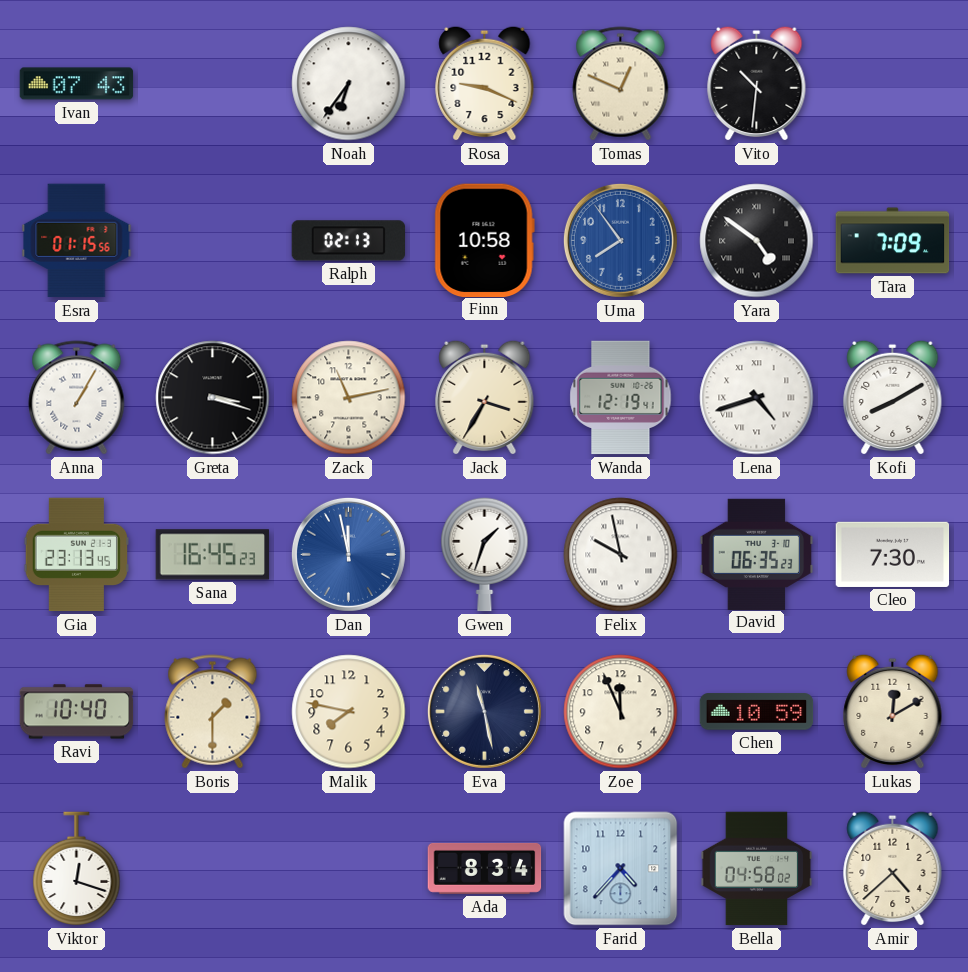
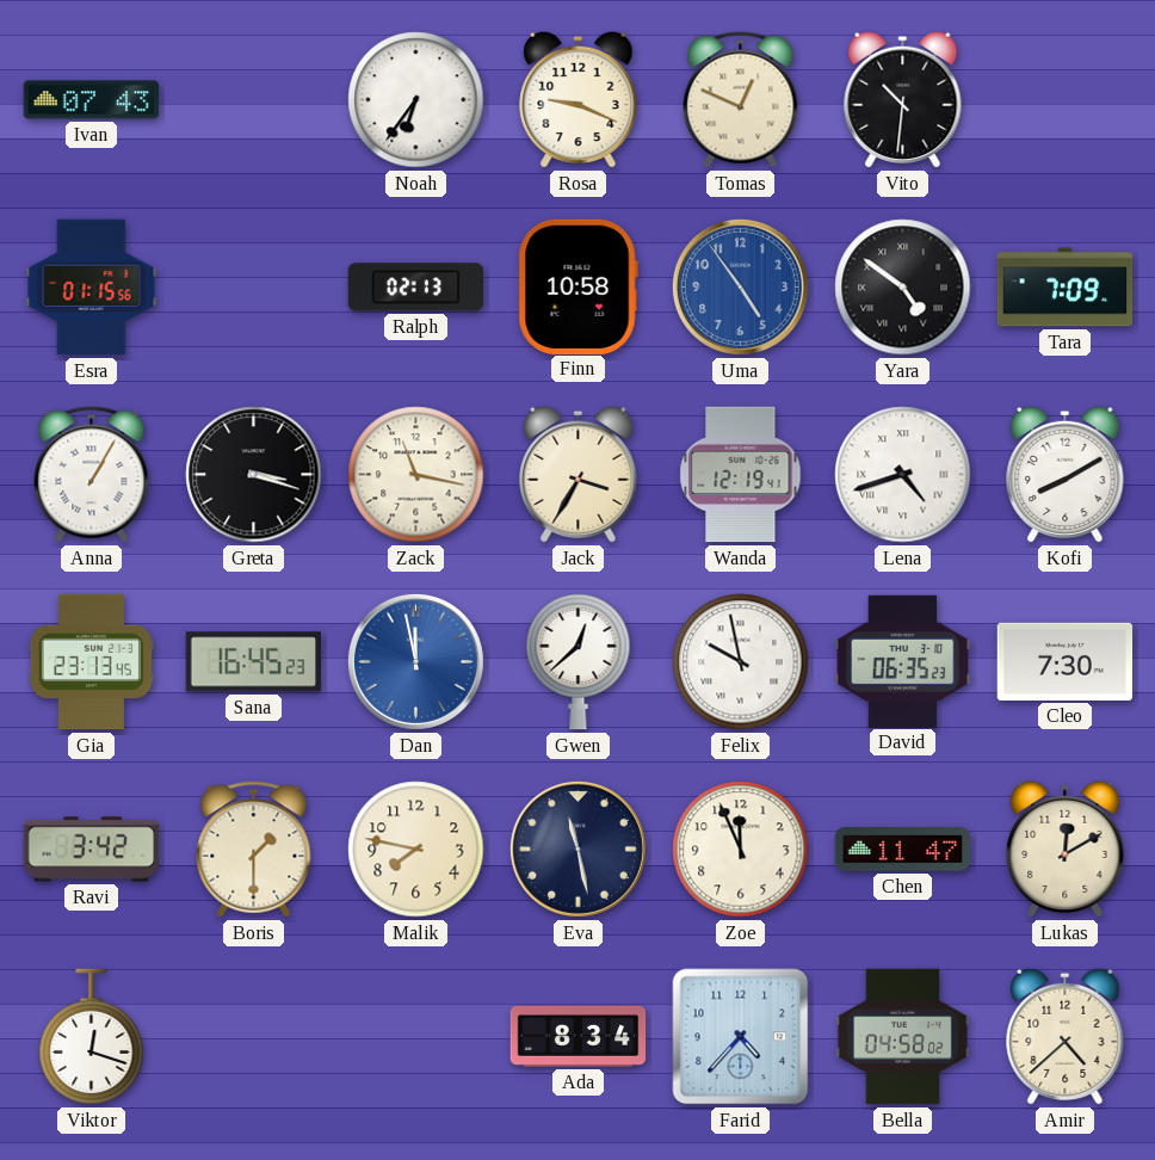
Uma: 7:54 -> 4:54
Zack: 11:13 -> 11:17
Gwen: 1:33 -> 12:38
Ravi: 10:40 -> 3:42
Chen: 10:59 -> 11:47
